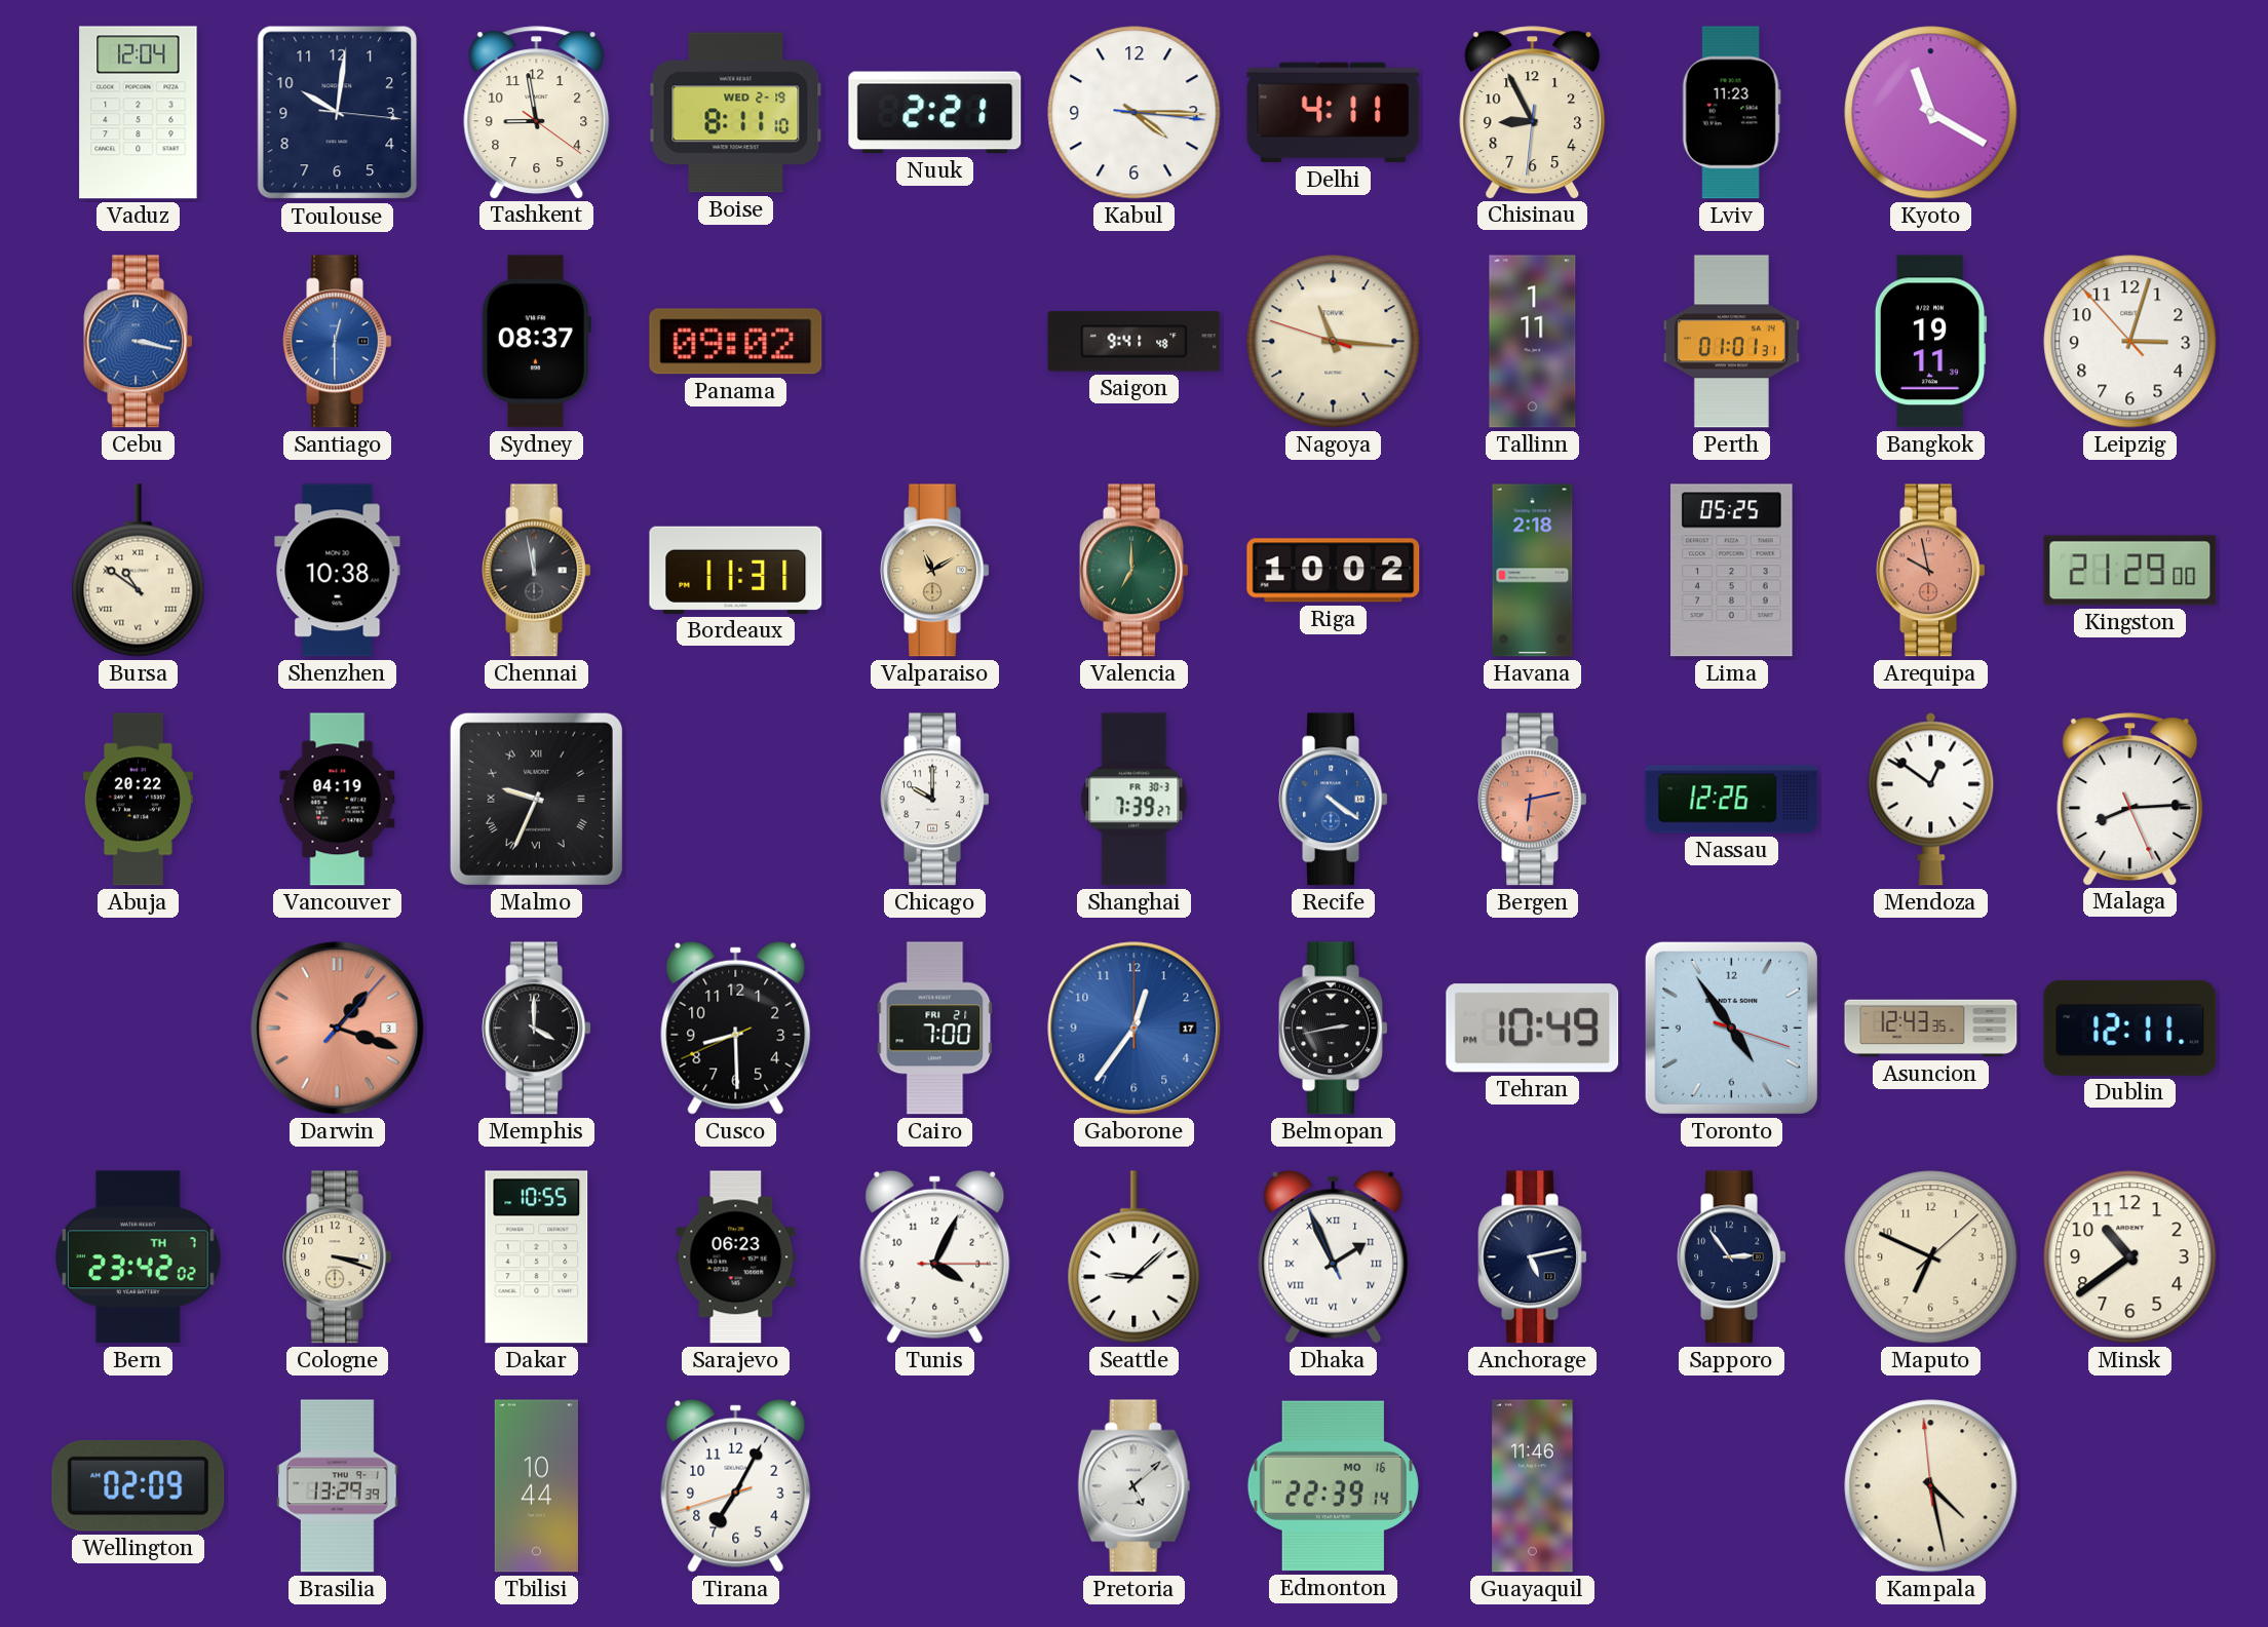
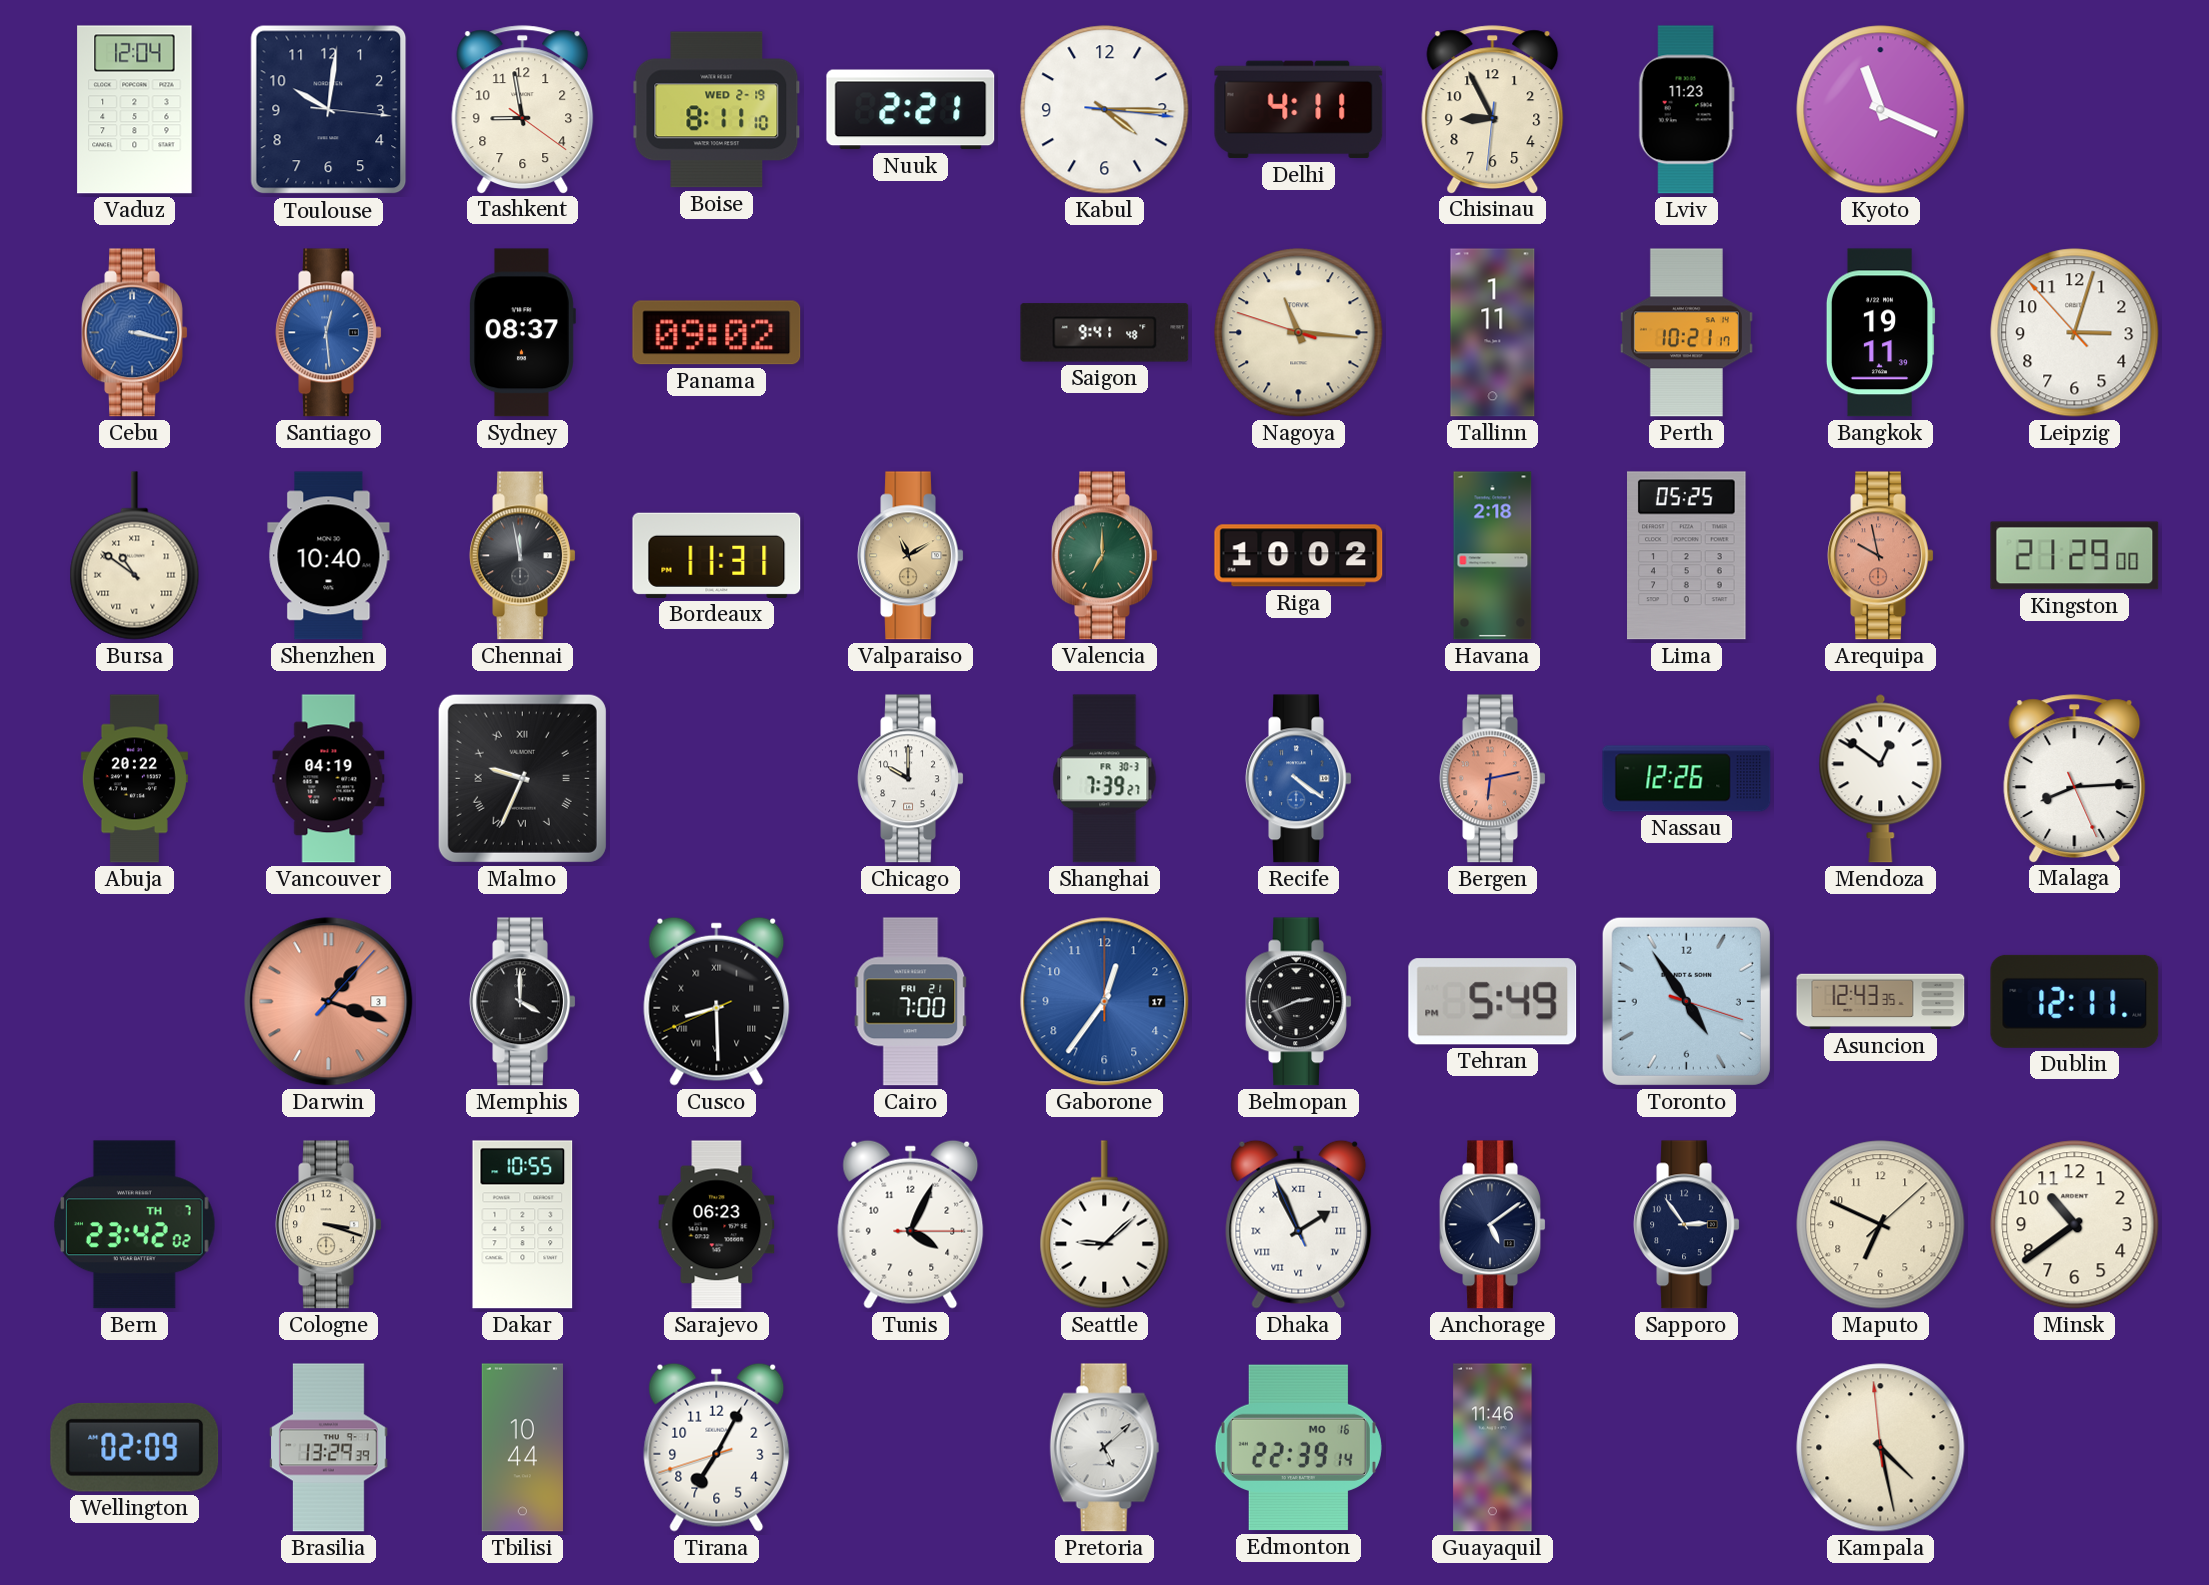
Kyoto: 11:20 -> 11:19
Santiago: 12:30 -> 12:29
Perth: 01:01 -> 10:21
Shenzhen: 10:38 -> 10:40
Cusco numerals: Arabic -> Roman
Belmopan: 2:43 -> 2:41
Tehran: 10:49 -> 5:49
Anchorage: 5:13 -> 5:09
